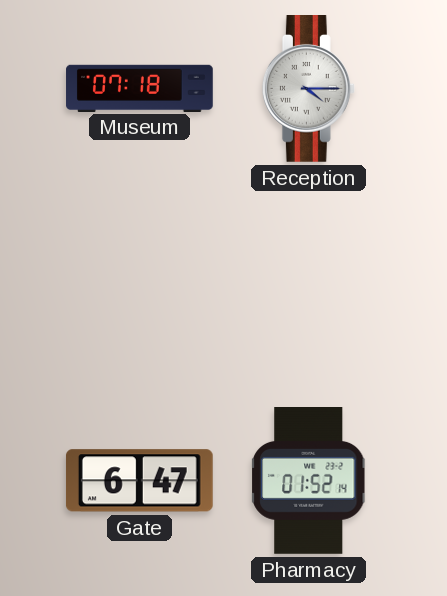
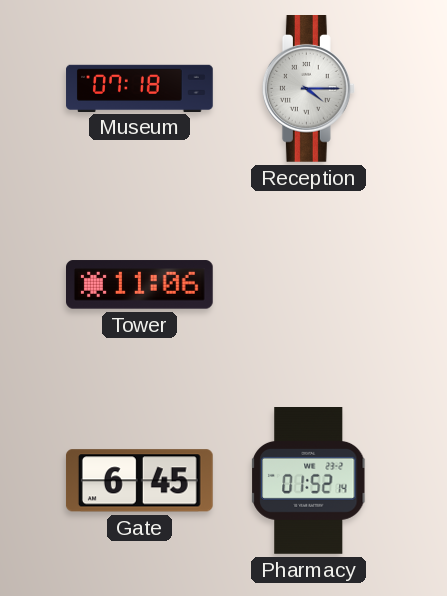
Tower: none -> 11:06
Gate: 6:47 -> 6:45
